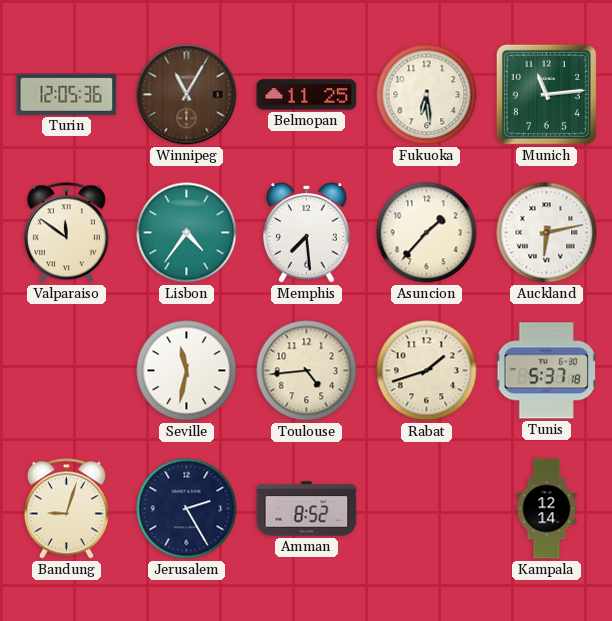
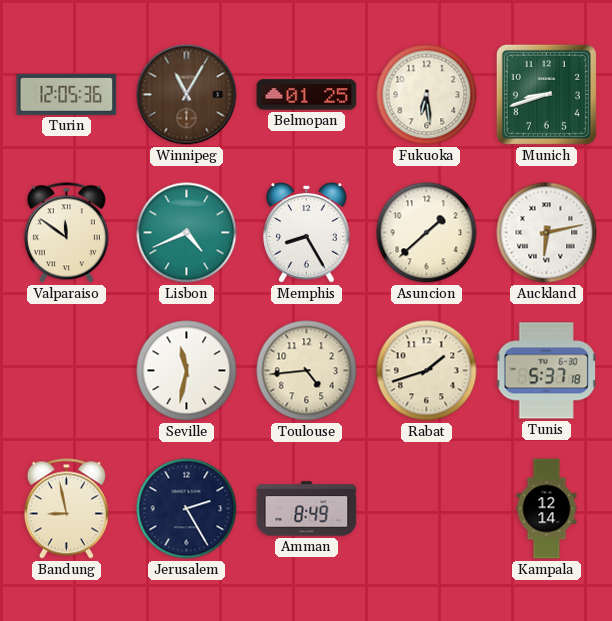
Belmopan: 11:25 -> 01:25
Munich: 11:14 -> 8:42
Lisbon: 4:36 -> 4:41
Memphis: 7:29 -> 8:25
Asuncion: 1:37 -> 1:38
Bandung: 9:03 -> 8:58
Amman: 8:52 -> 8:49
